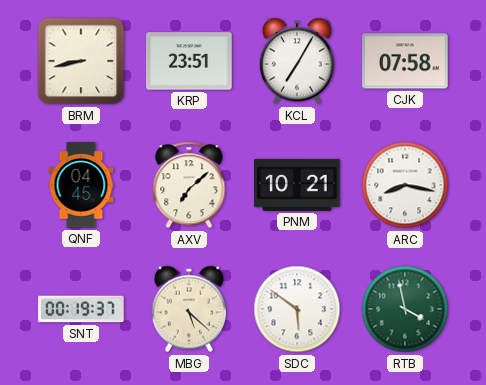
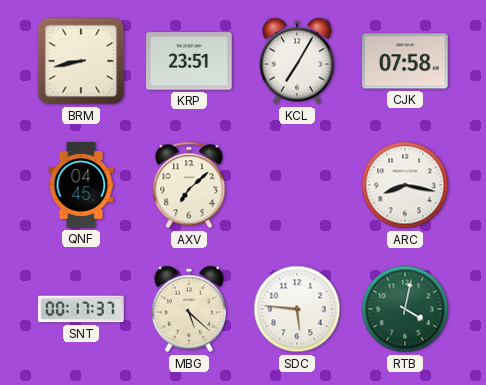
PNM: 10:21 -> none
SNT: 00:19 -> 00:17
SDC: 5:51 -> 5:46
RTB: 3:58 -> 4:02
